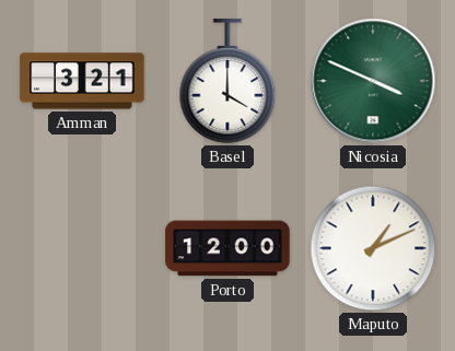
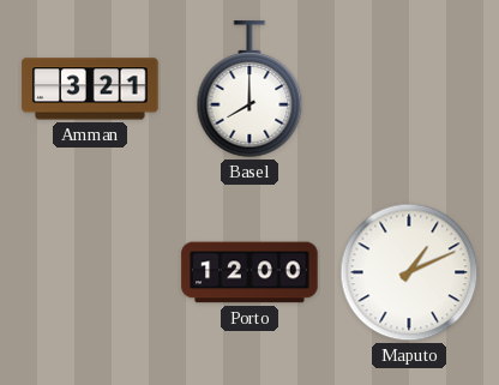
Basel: 4:00 -> 8:00
Nicosia: 3:49 -> none
